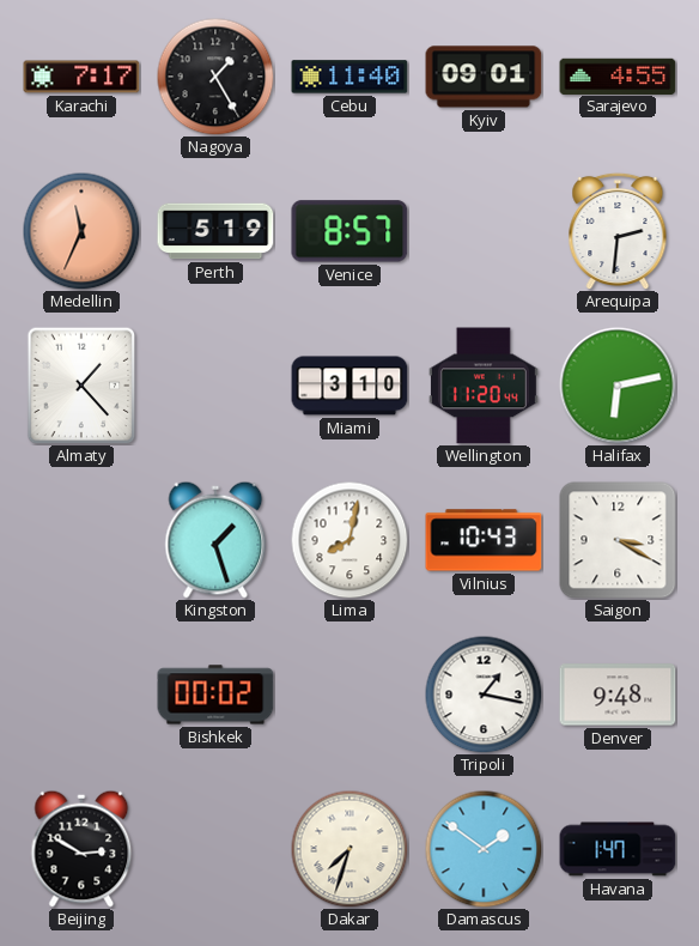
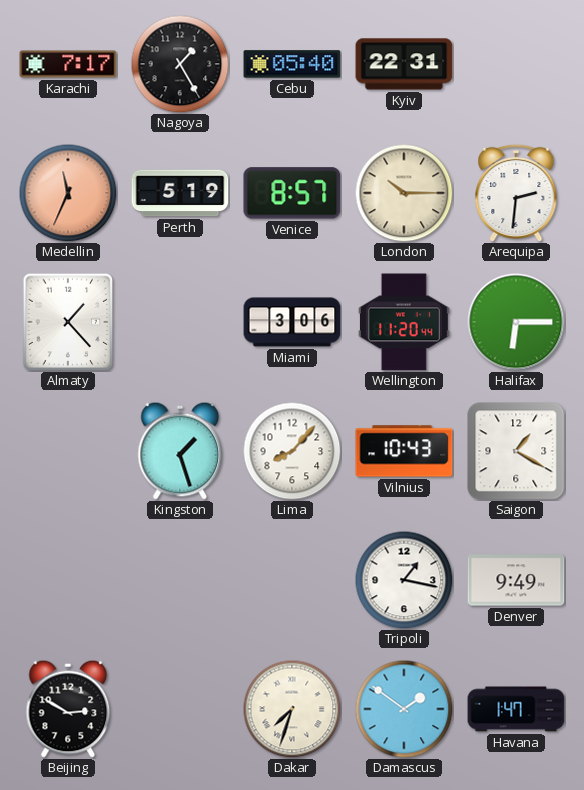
Cebu: 11:40 -> 05:40
Kyiv: 09:01 -> 22:31
Sarajevo: 4:55 -> none
London: none -> 10:15
Miami: 3:10 -> 3:06
Halifax: 6:13 -> 6:15
Lima: 8:02 -> 8:07
Saigon: 3:20 -> 1:20
Bishkek: 00:02 -> none
Denver: 9:48 -> 9:49
